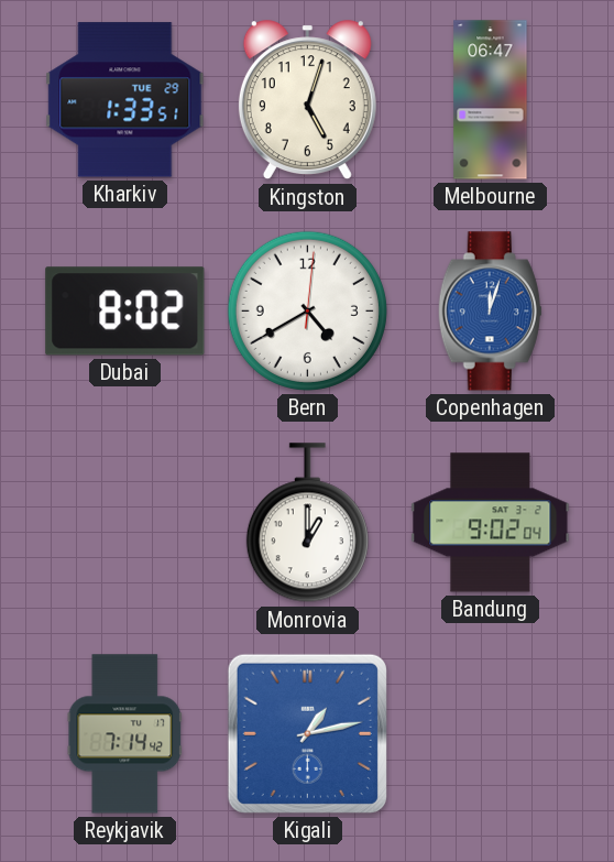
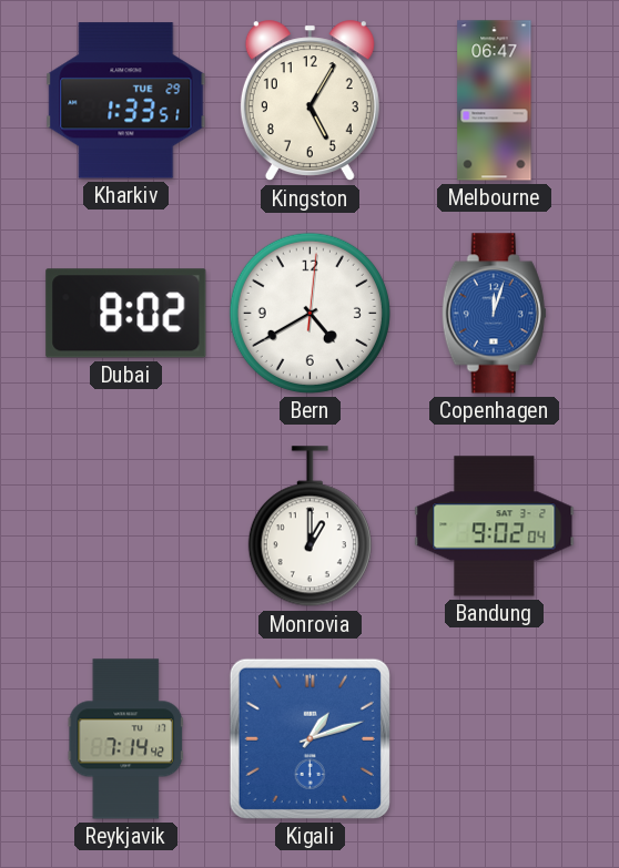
Kingston: 5:03 -> 5:05
Kigali: 1:13 -> 1:12
